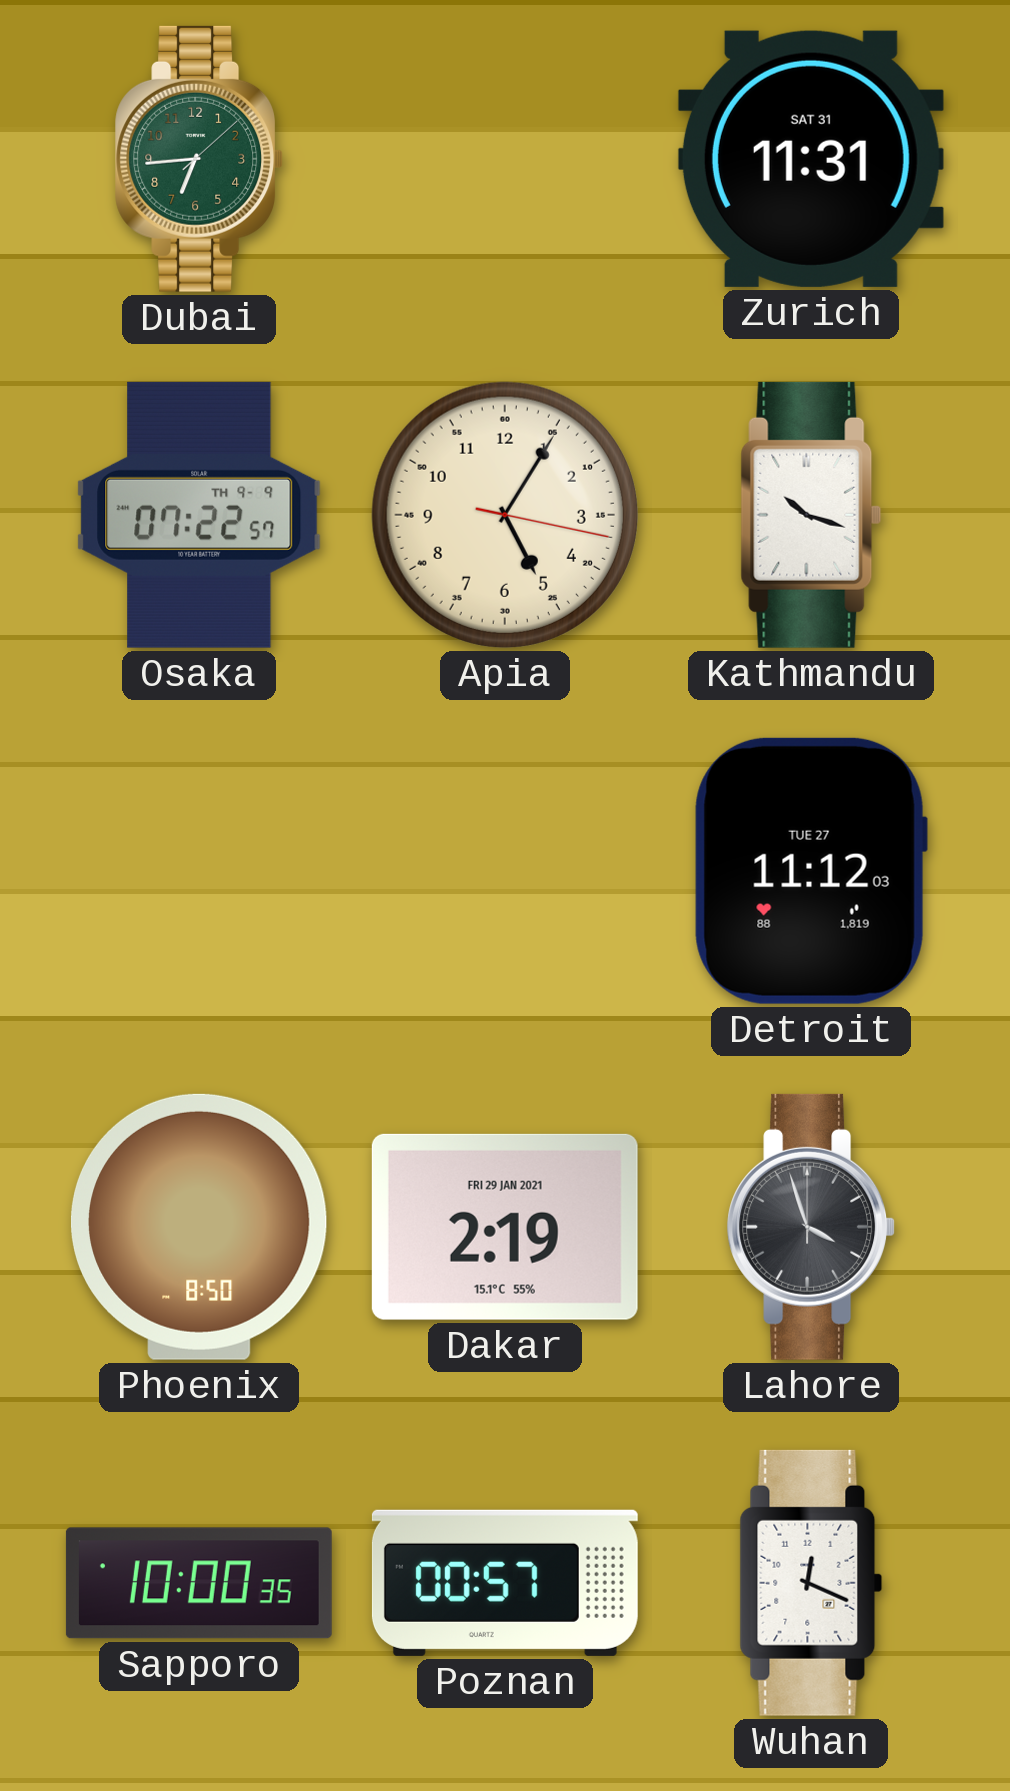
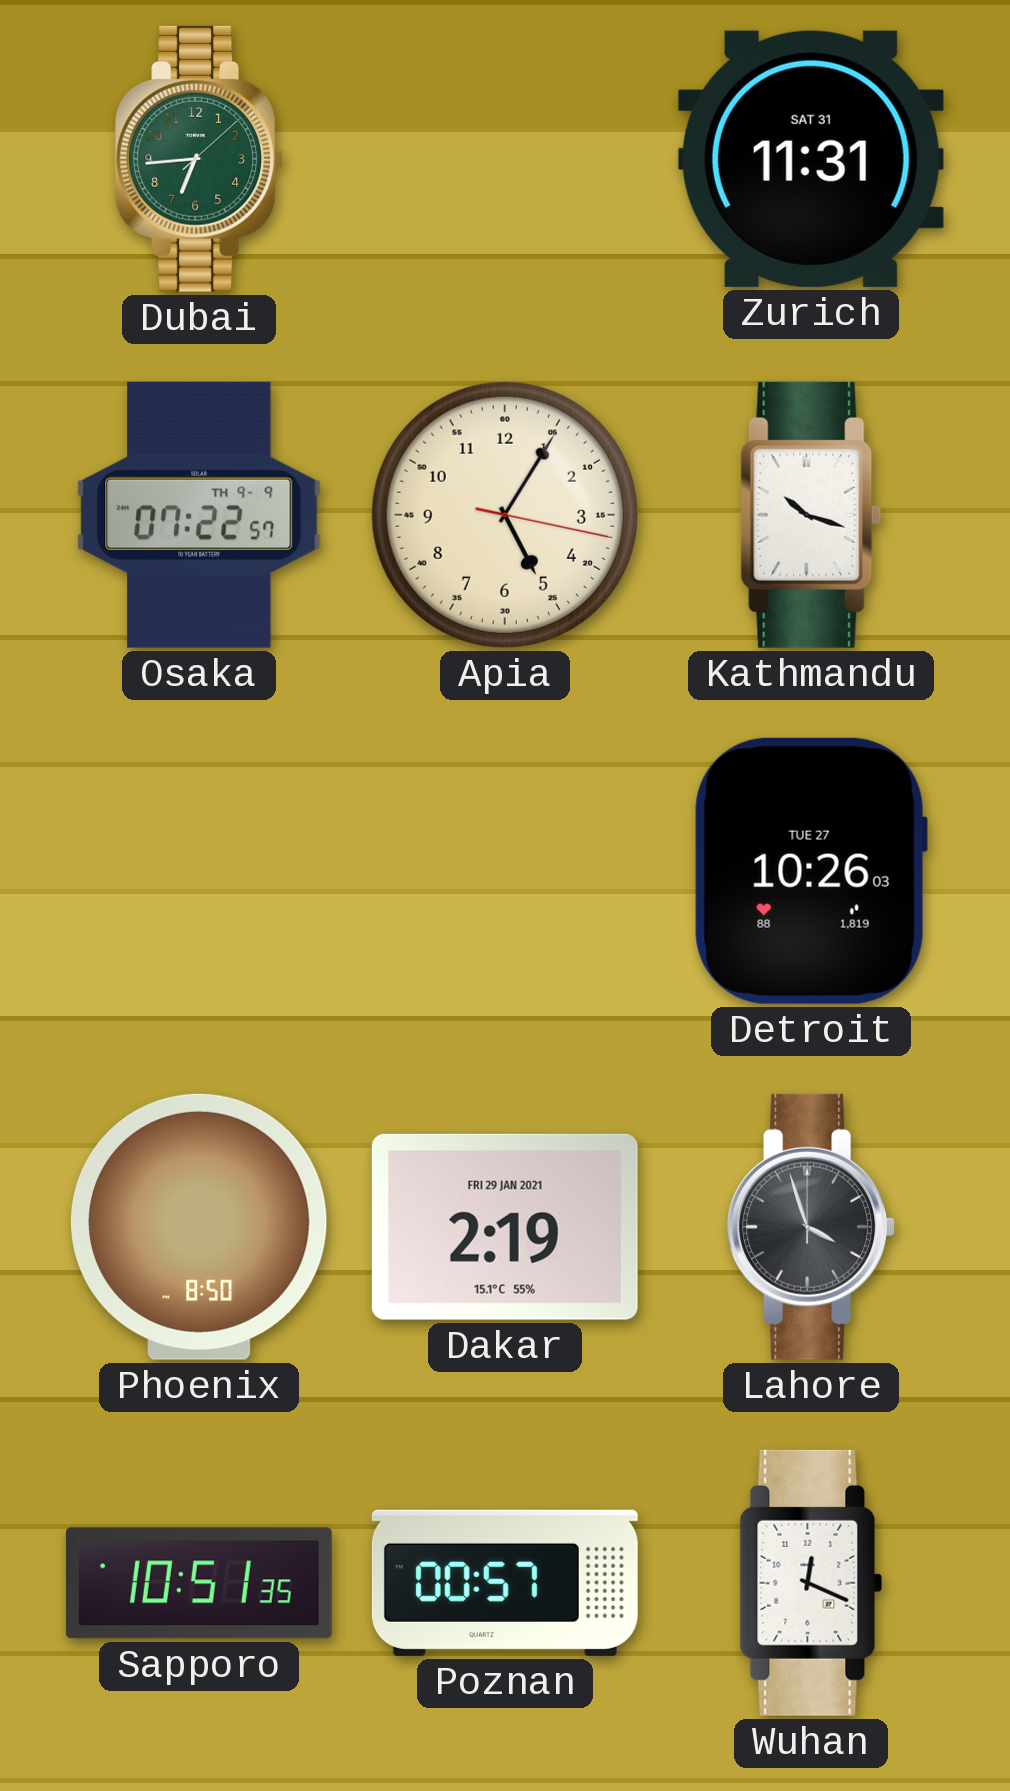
Detroit: 11:12 -> 10:26
Sapporo: 10:00 -> 10:51
